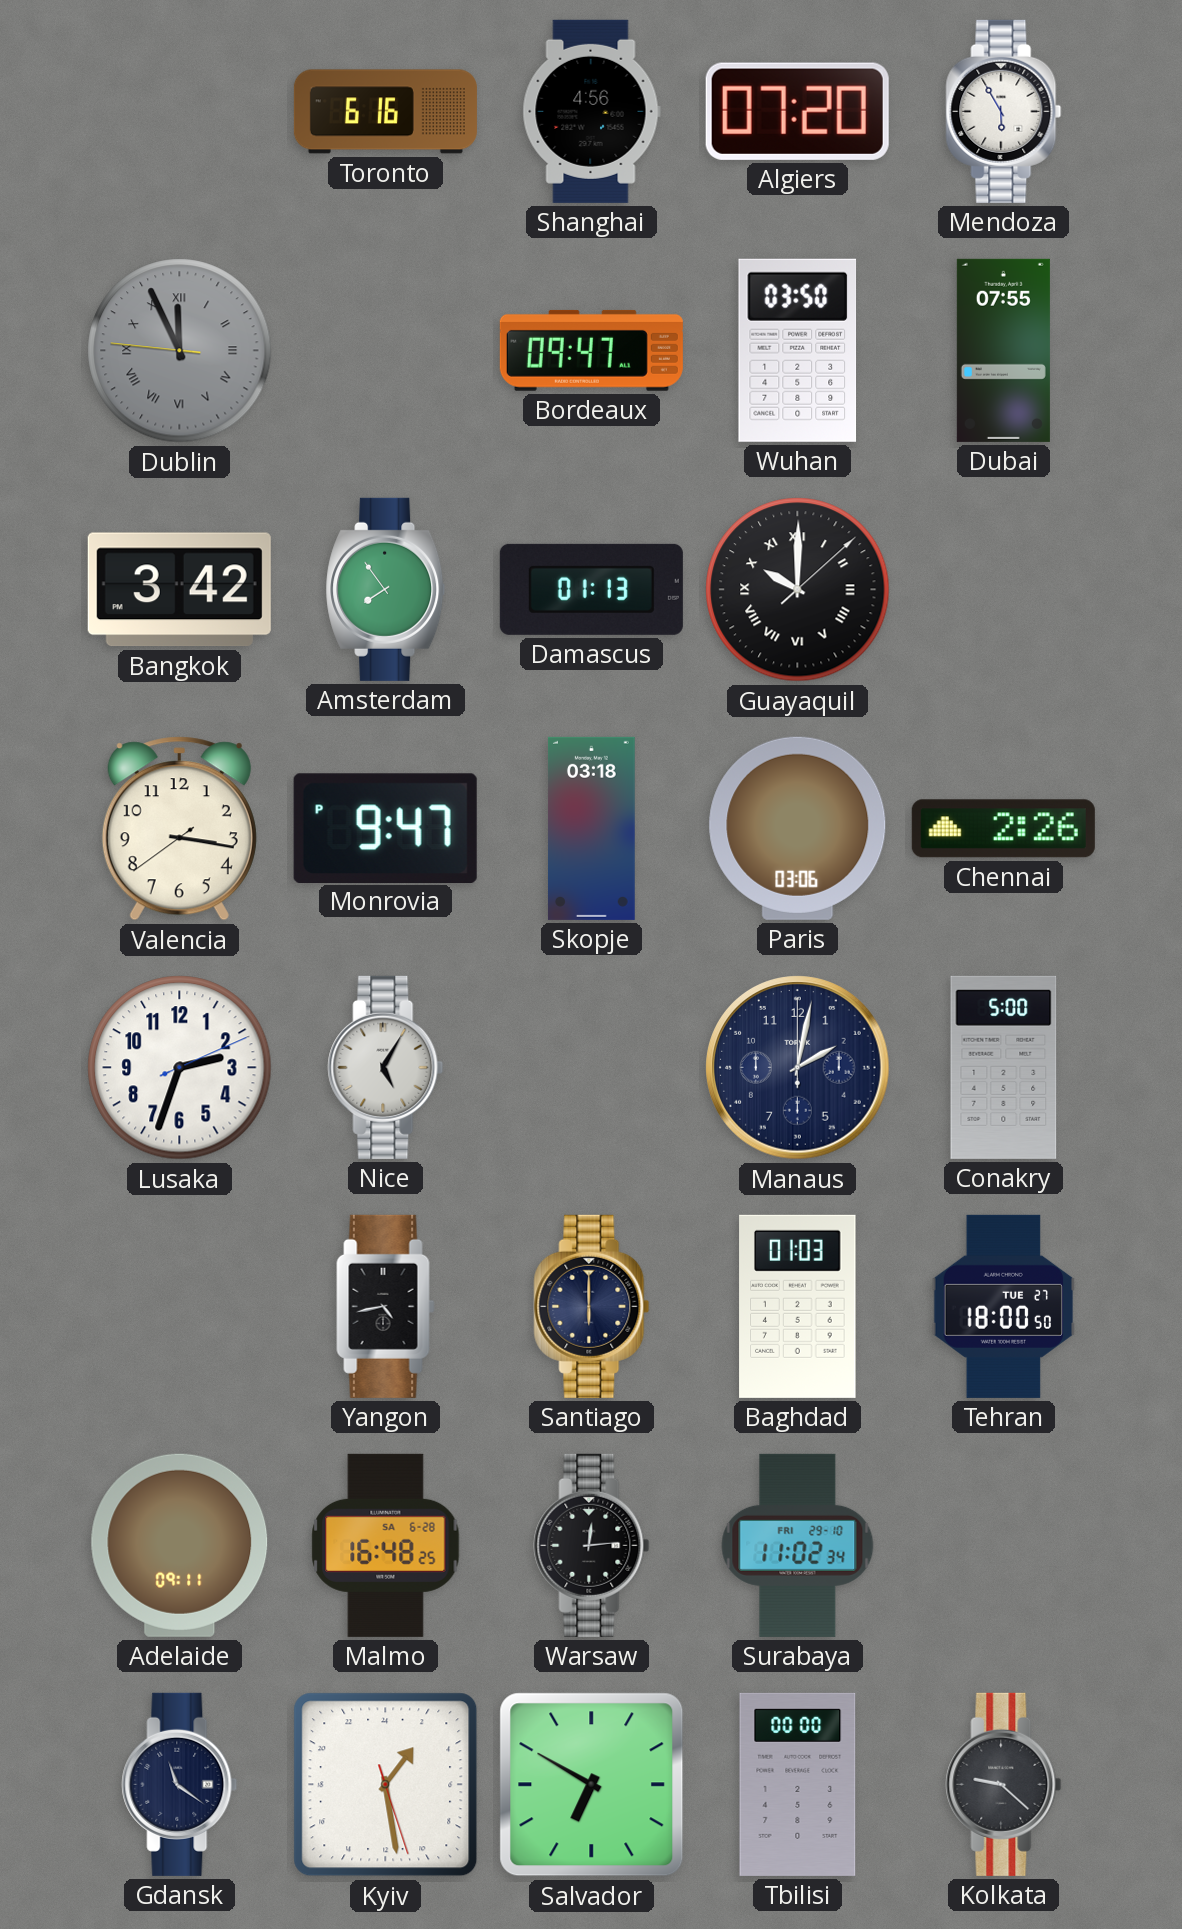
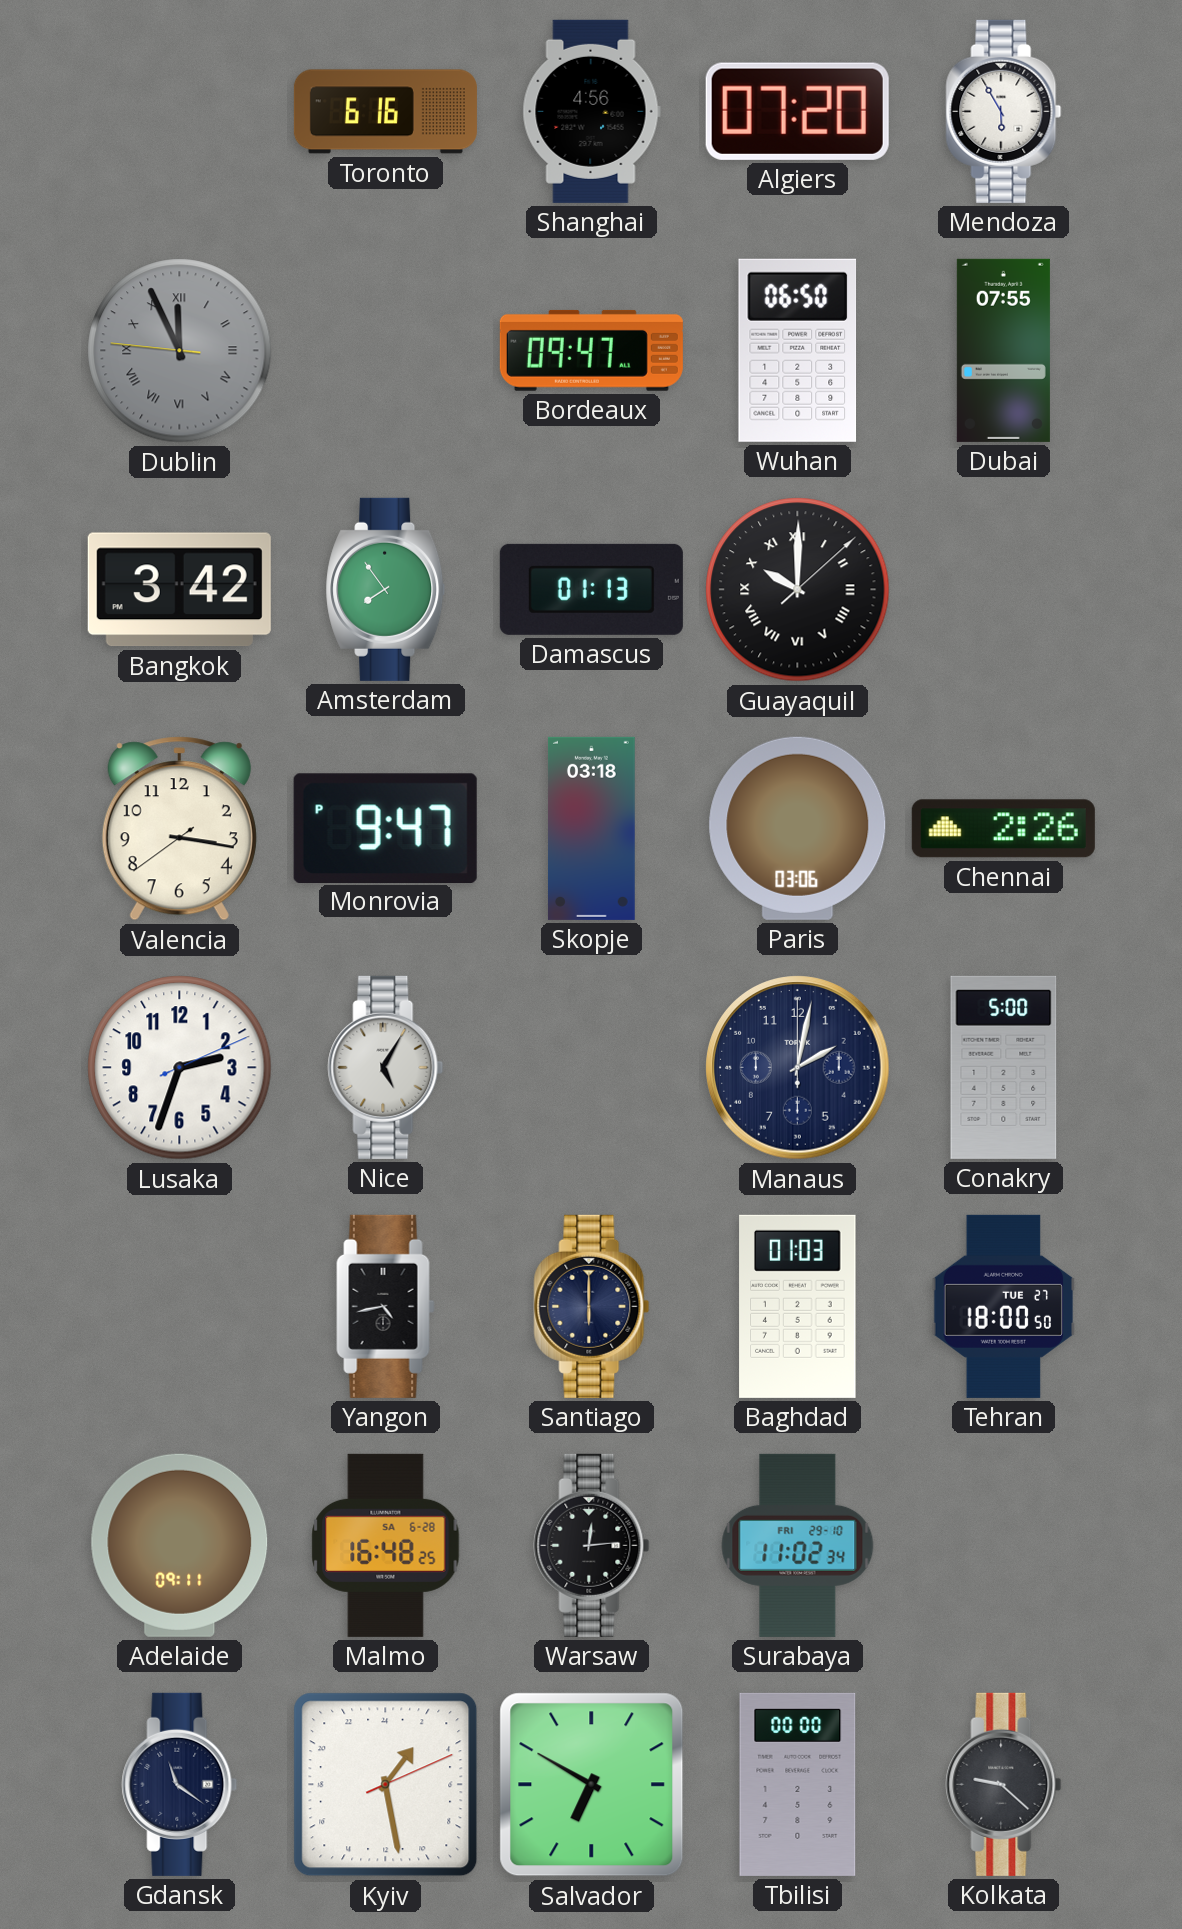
Wuhan: 03:50 -> 06:50
Kyiv: 2:28:27 -> 2:28:11
